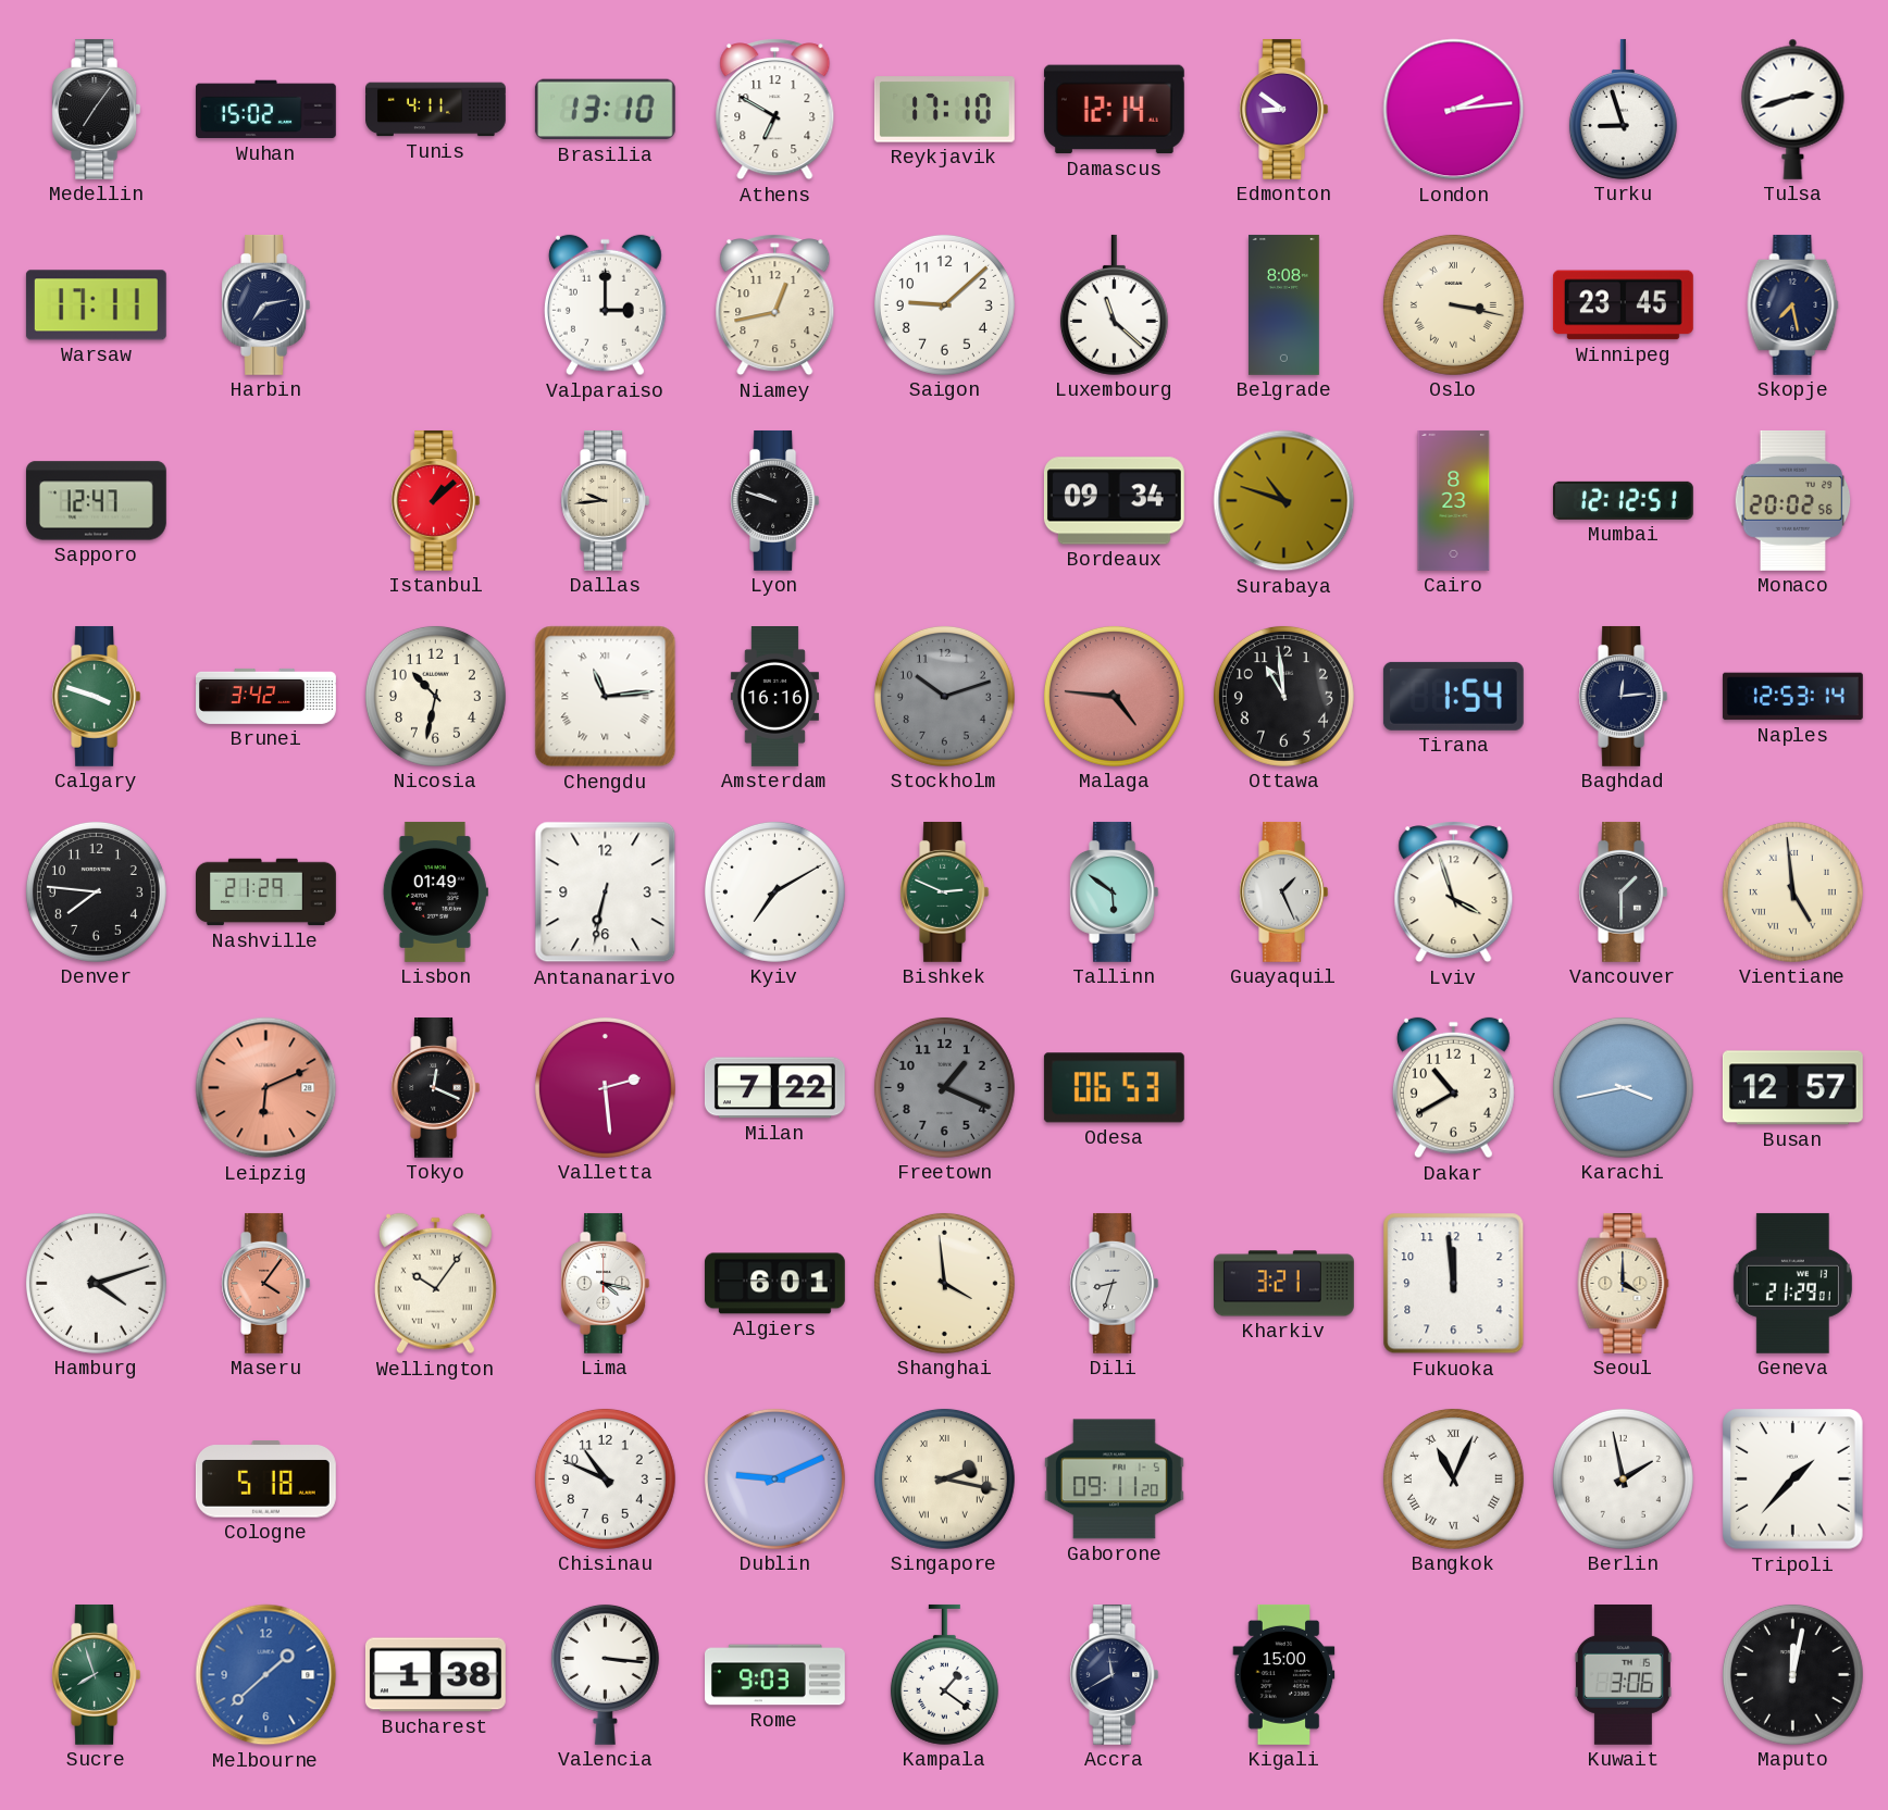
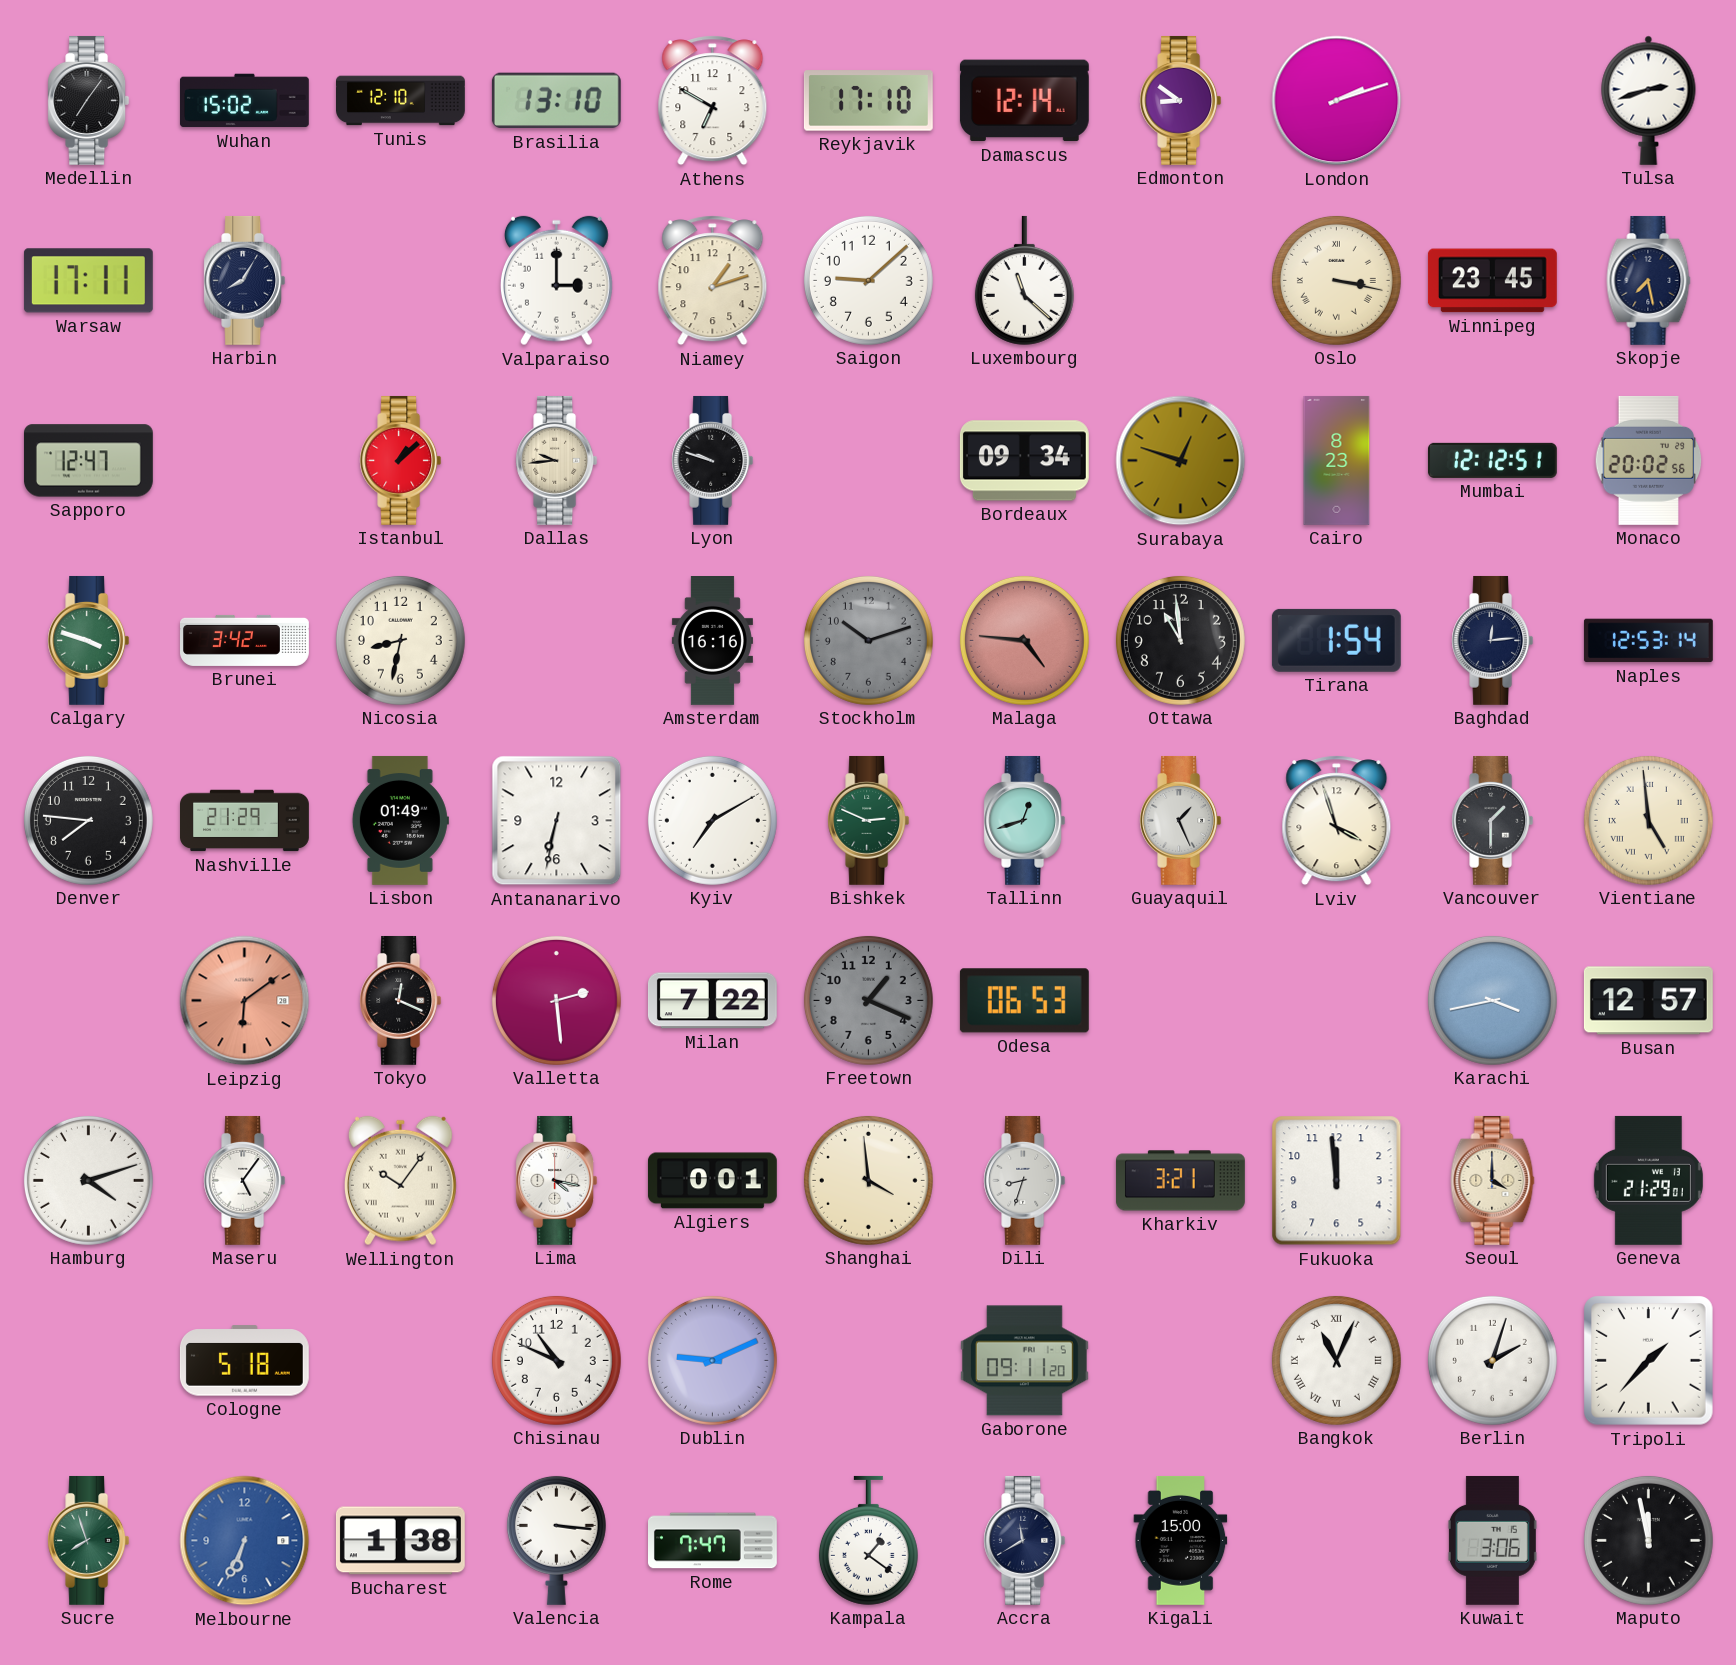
Tunis: 4:11 -> 12:10
London: 2:14 -> 2:12
Turku: 8:57 -> none
Harbin: 7:13 -> 8:05
Niamey: 12:43 -> 1:12
Belgrade: 8:08 -> none
Surabaya: 10:48 -> 12:48
Nicosia: 10:32 -> 8:32
Chengdu: 11:14 -> none
Tallinn: 5:51 -> 12:42
Leipzig: 6:11 -> 6:09
Dakar: 10:40 -> none
Maseru: 4:06 -> 5:06
Maseru dial: salmon -> white
Algiers: 6:01 -> 0:01
Singapore: 2:17 -> none
Berlin: 1:58 -> 2:03
Melbourne: 1:38 -> 6:34
Rome: 9:03 -> 7:47
Maputo: 12:02 -> 11:58
